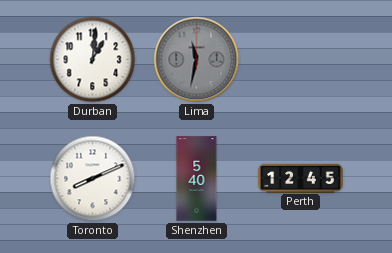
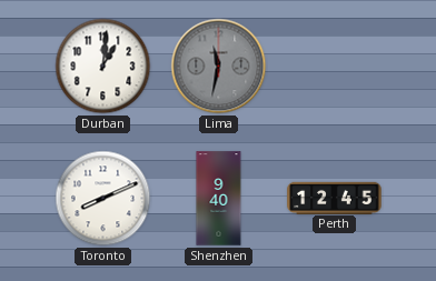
Shenzhen: 5:40 -> 9:40
